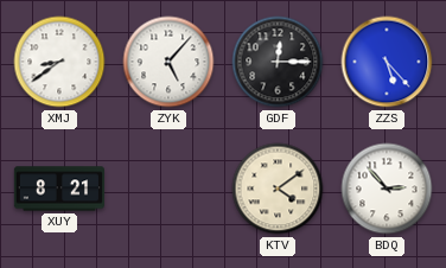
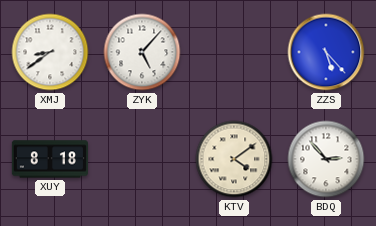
GDF: 12:15 -> none
XUY: 8:21 -> 8:18
